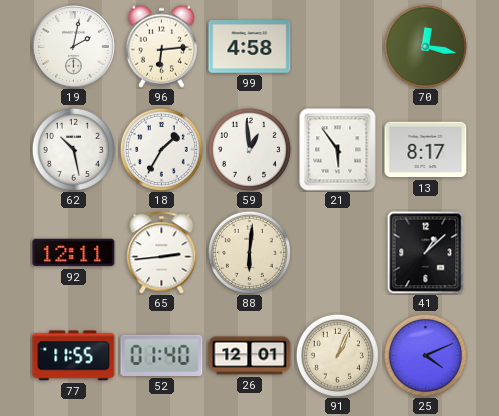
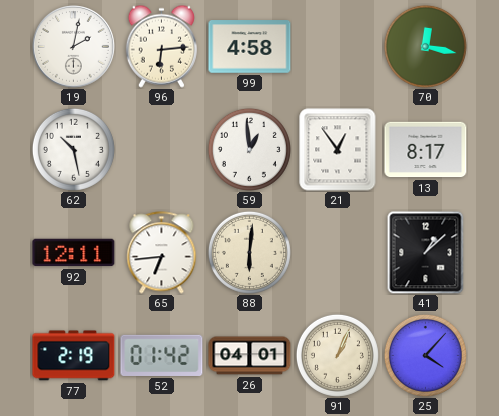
18: 1:35 -> none
21: 5:54 -> 12:54
65: 2:44 -> 6:44
77: 11:55 -> 2:19
52: 01:40 -> 01:42
26: 12:01 -> 04:01
25: 4:11 -> 4:07
